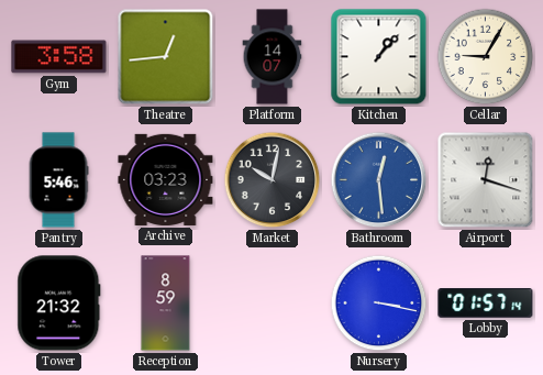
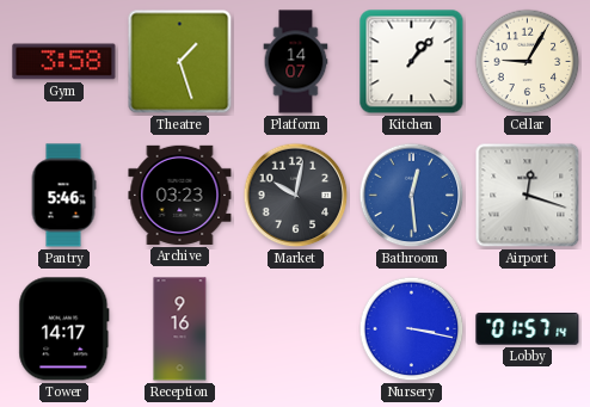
Theatre: 12:44 -> 1:27
Tower: 21:32 -> 14:17
Reception: 8:59 -> 9:16
